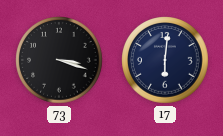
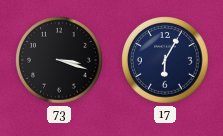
17: 6:01 -> 6:05
